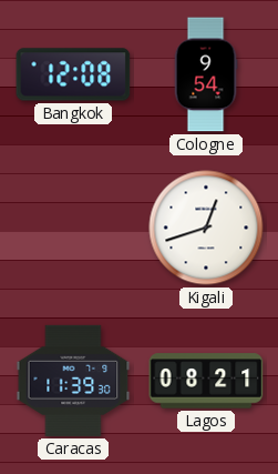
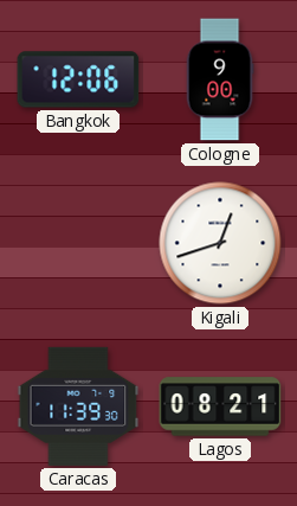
Bangkok: 12:08 -> 12:06
Cologne: 9:54 -> 9:00
